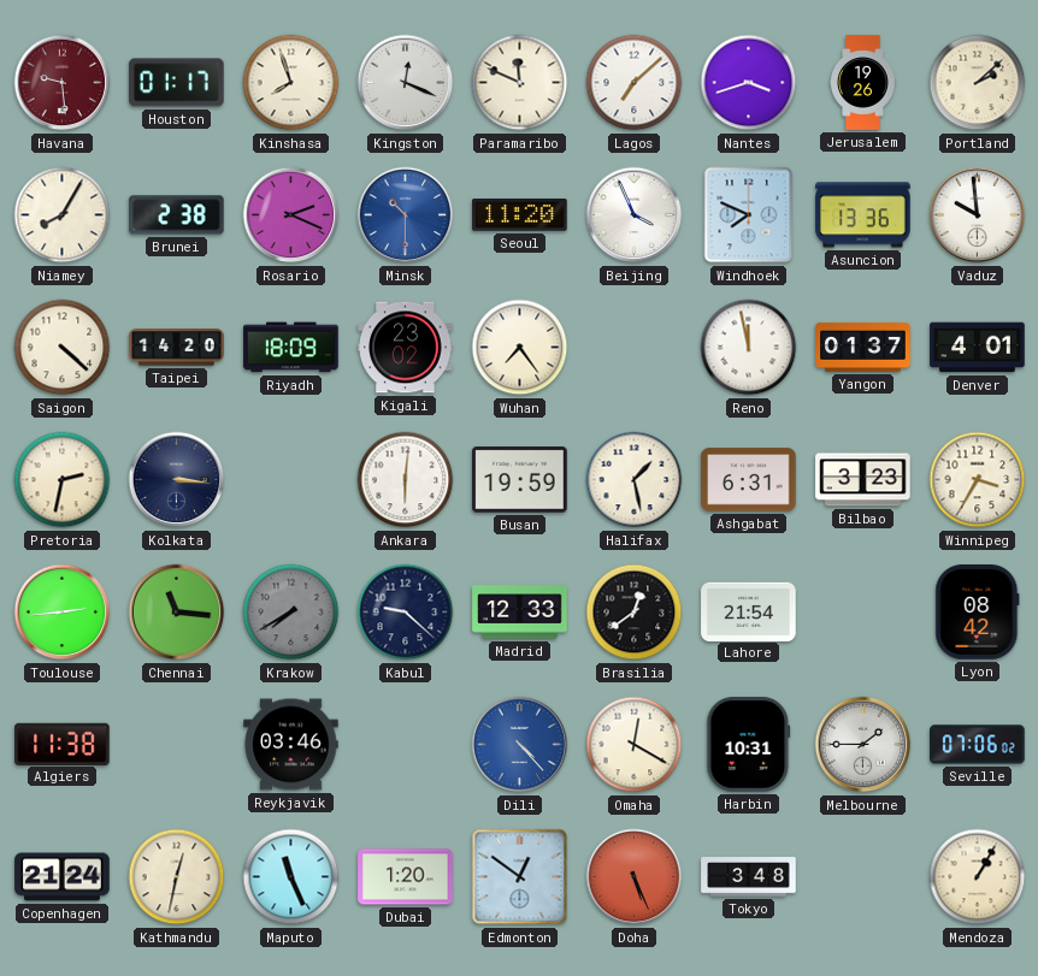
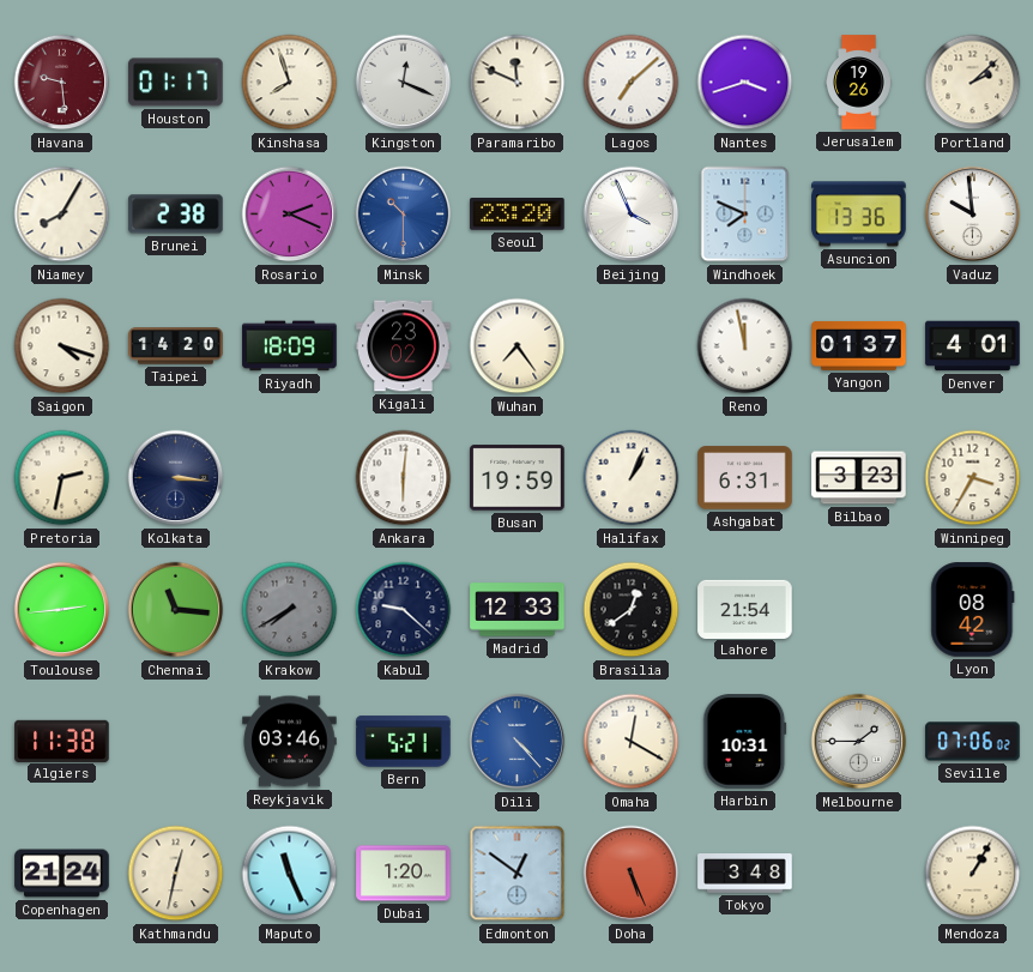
Seoul: 11:20 -> 23:20
Saigon: 4:22 -> 4:18
Halifax: 1:28 -> 1:04
Bern: none -> 5:21
